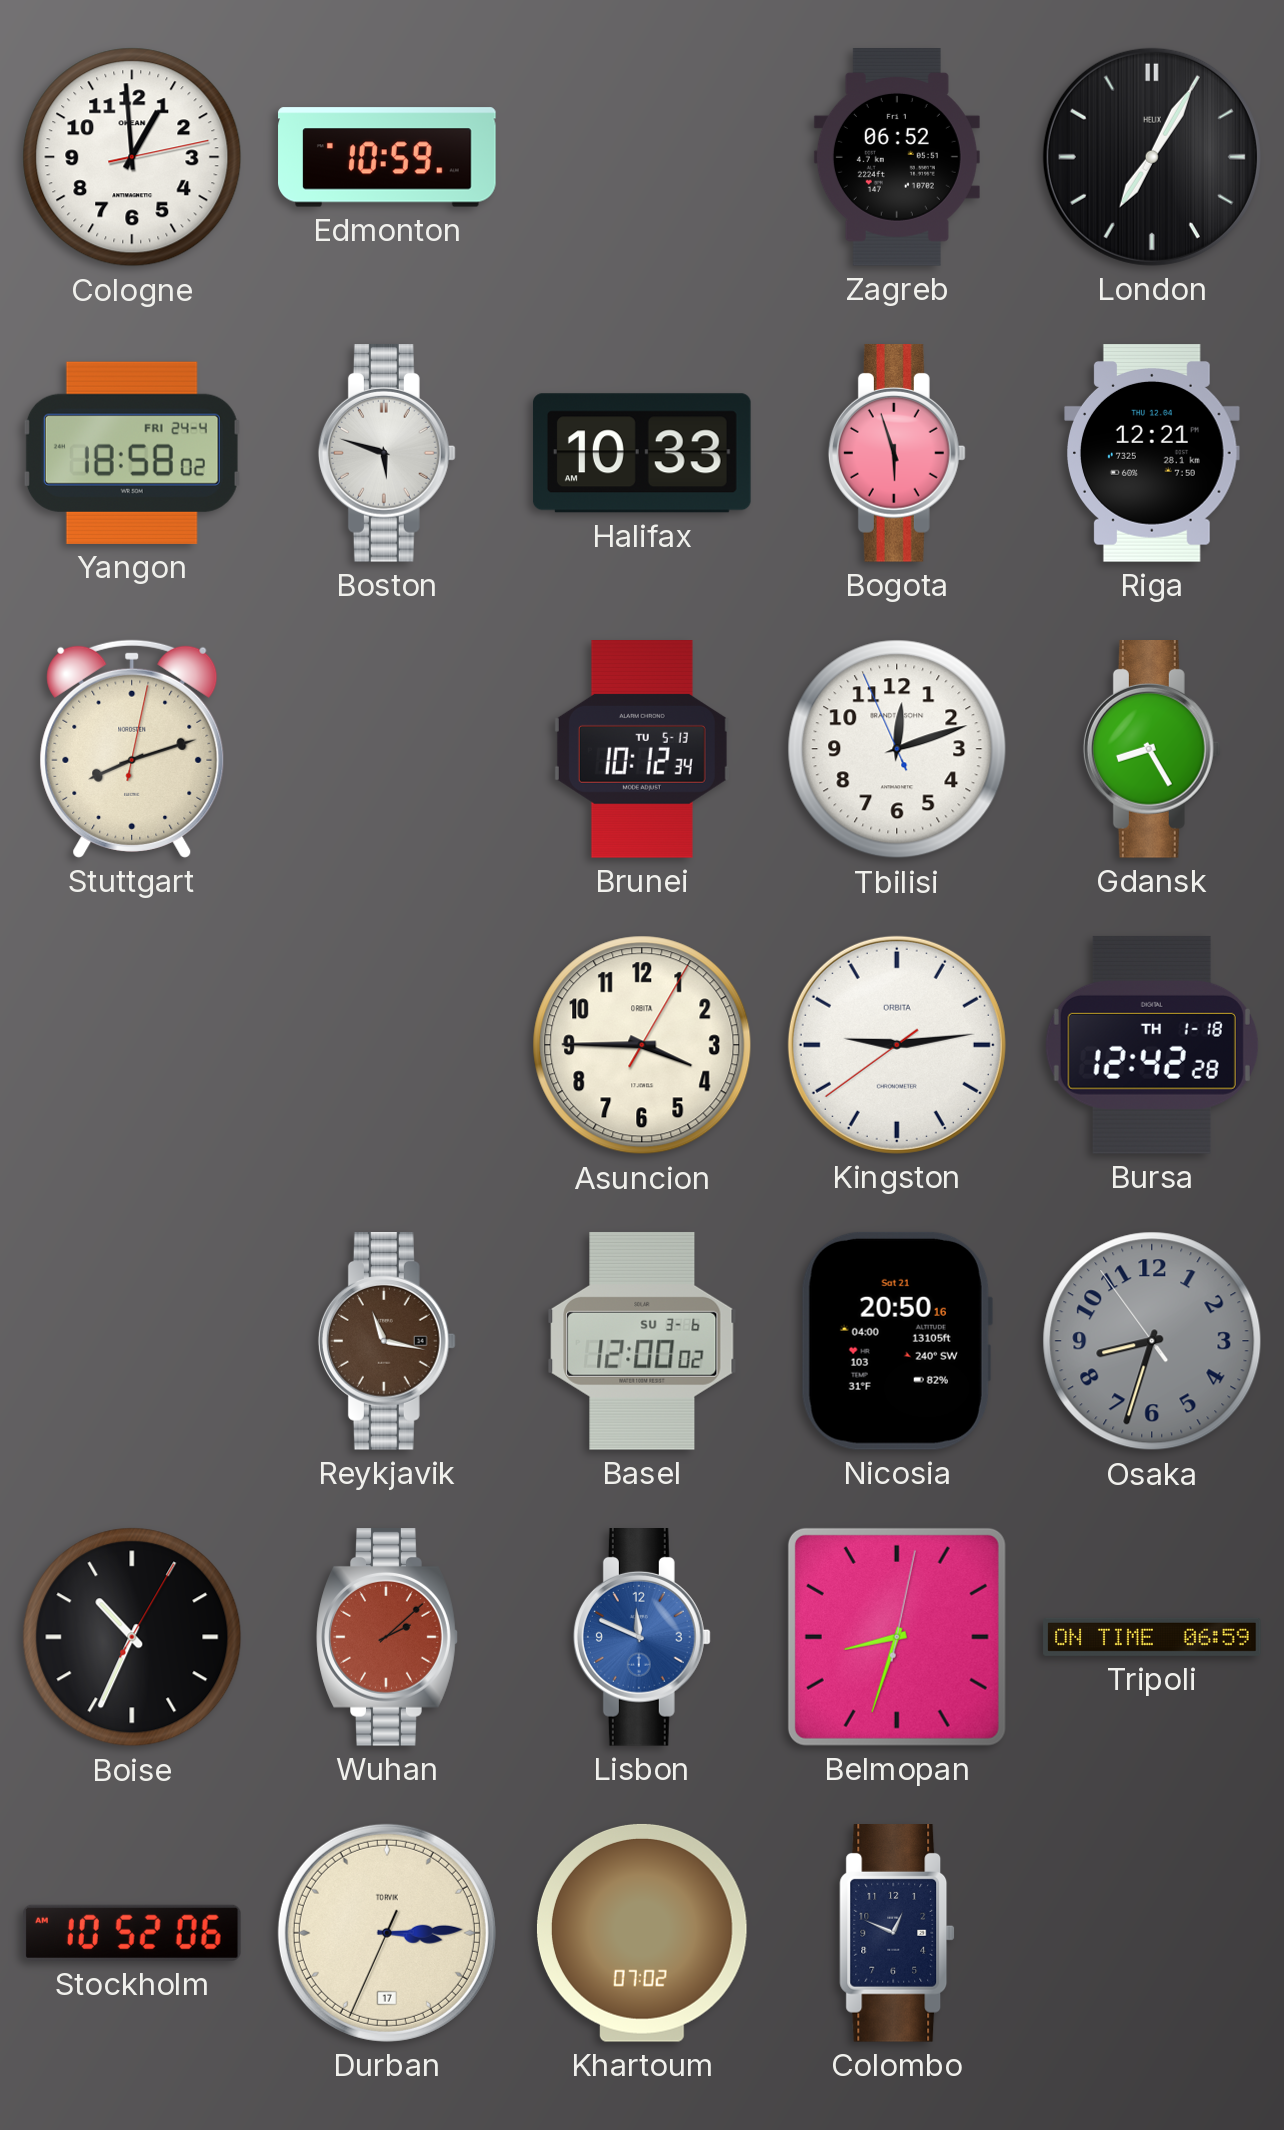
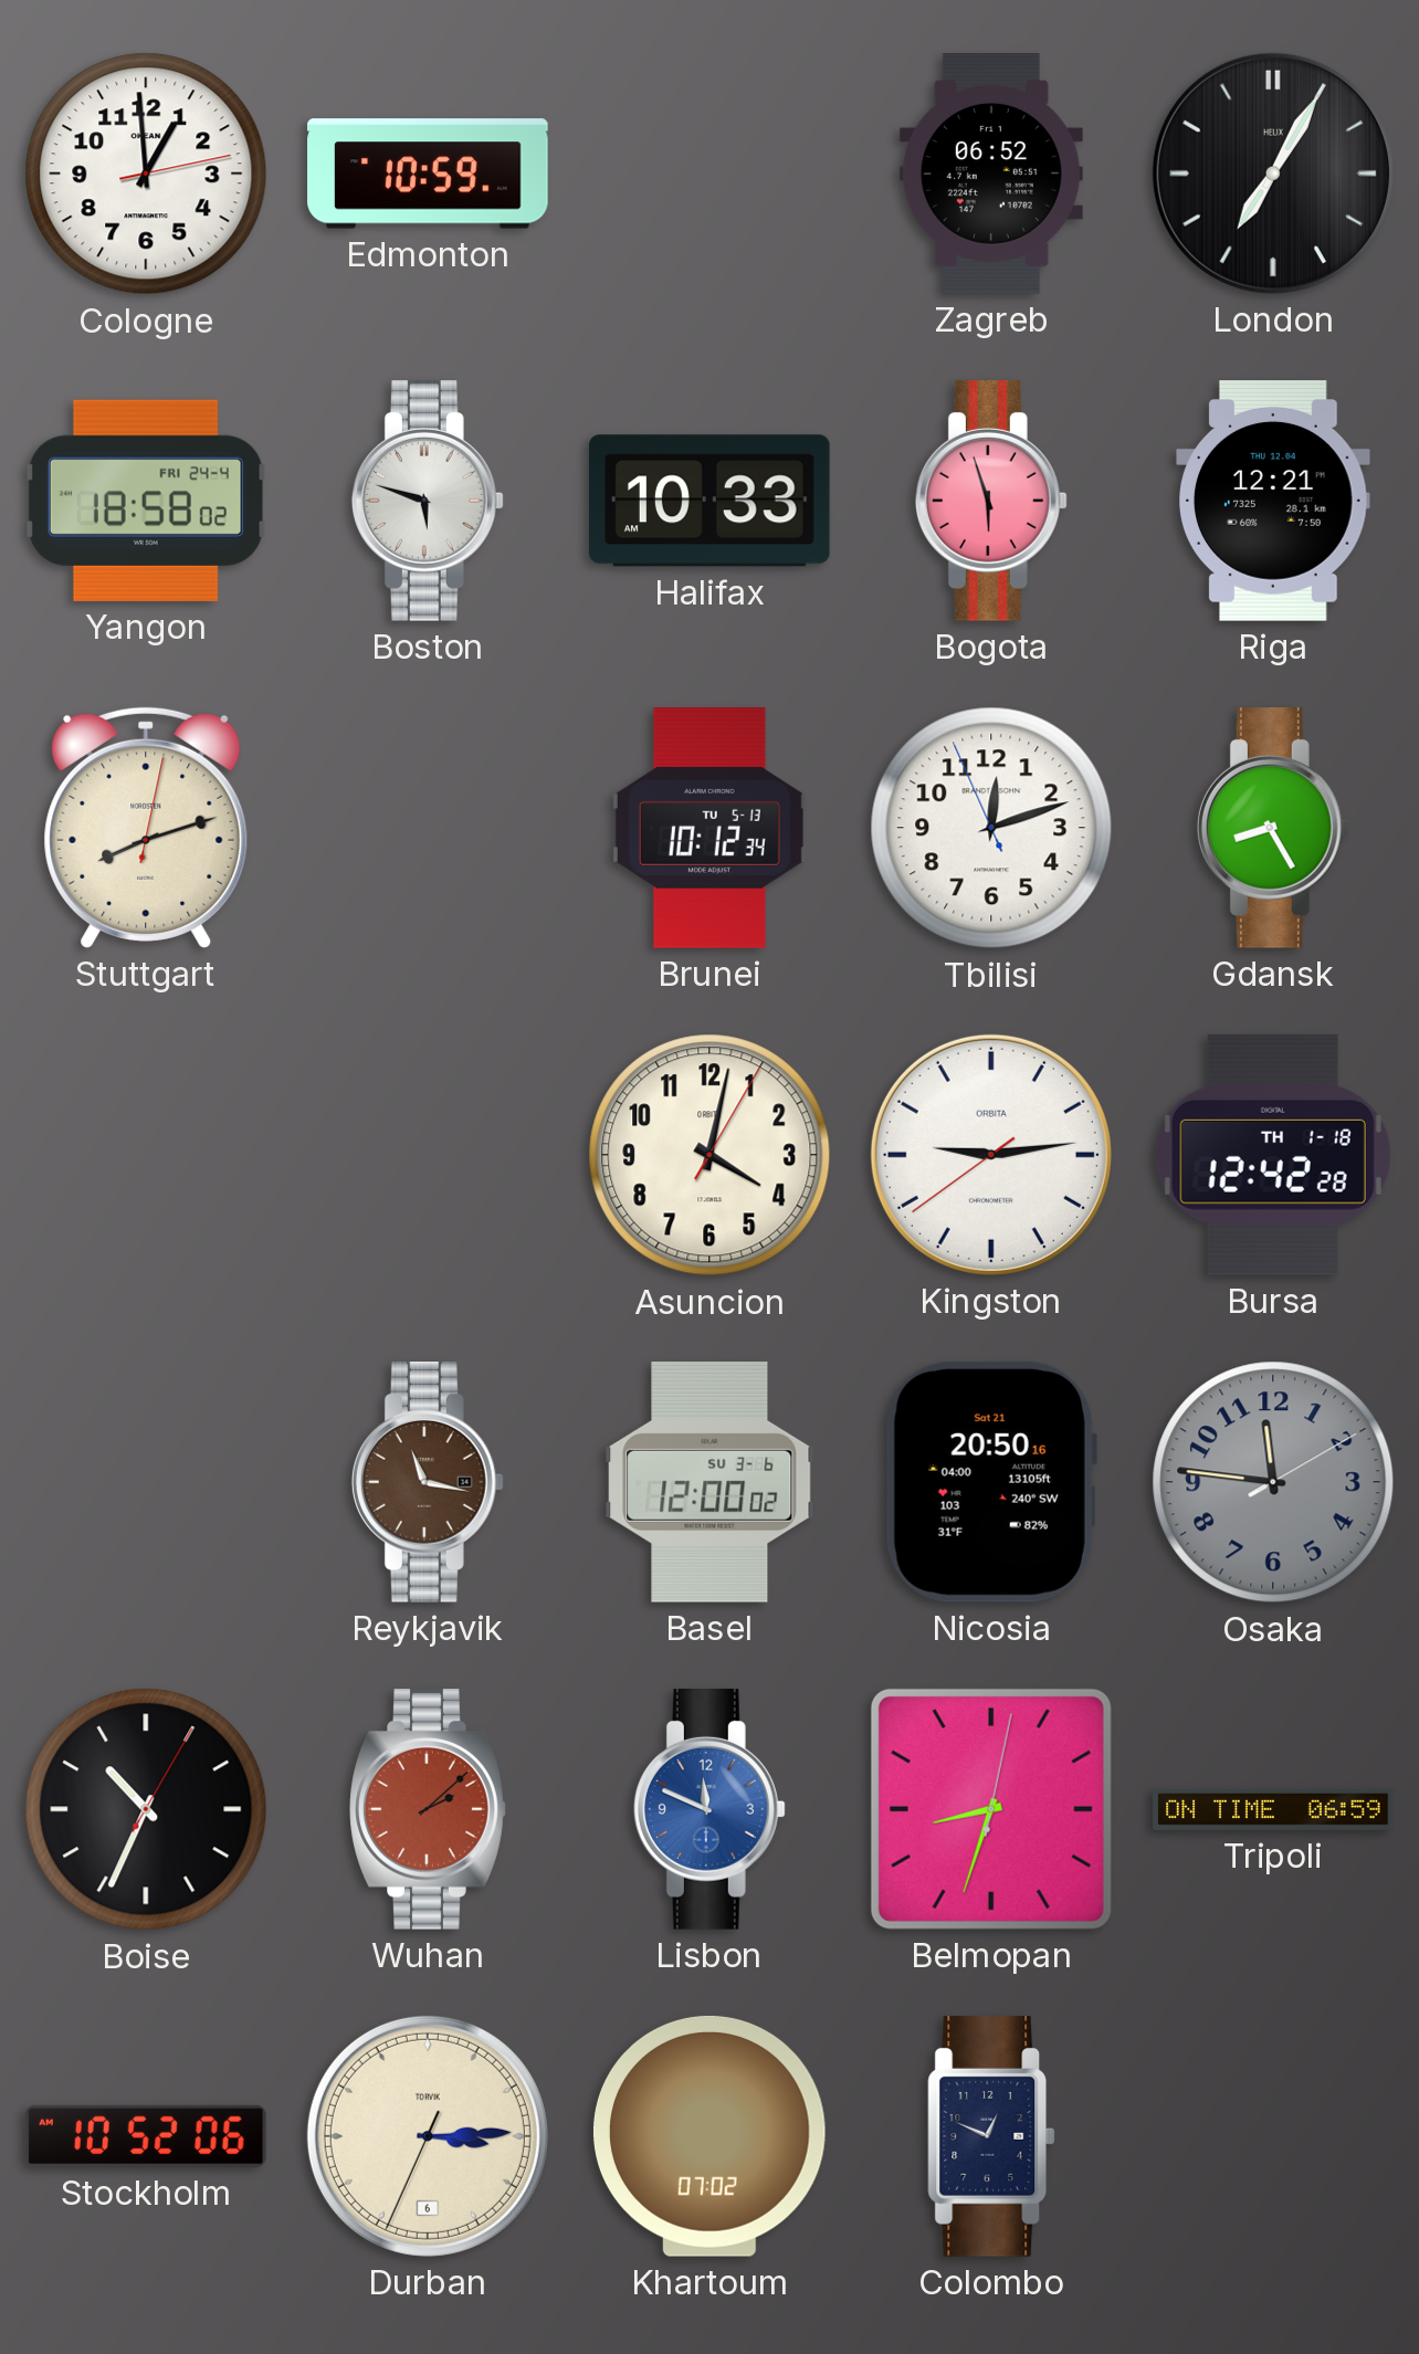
Asuncion: 3:45 -> 4:02
Osaka: 8:32 -> 11:46
Durban date: 17 -> 6
